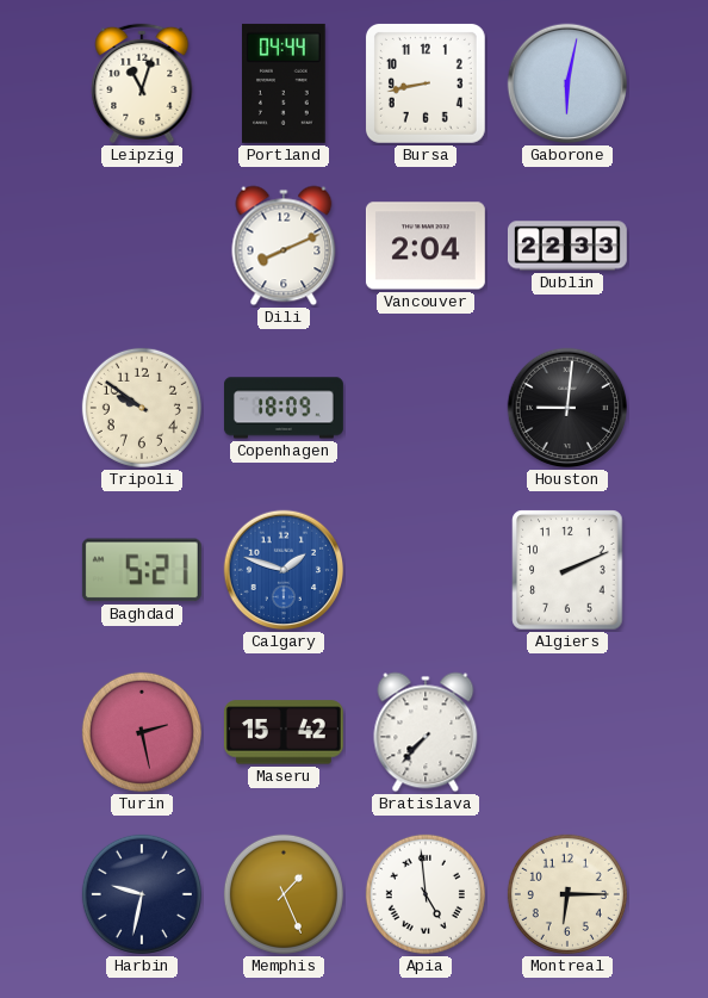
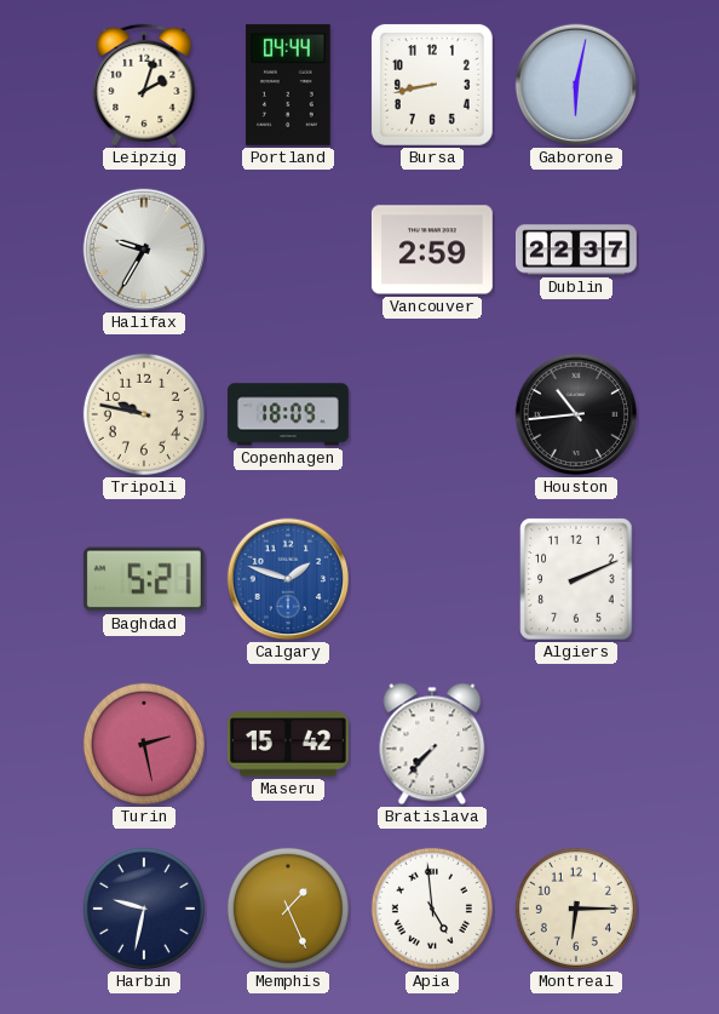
Leipzig: 11:03 -> 2:03
Halifax: none -> 9:35
Dili: 8:11 -> none
Vancouver: 2:04 -> 2:59
Dublin: 22:33 -> 22:37
Tripoli: 9:51 -> 9:47
Houston: 9:01 -> 10:44
